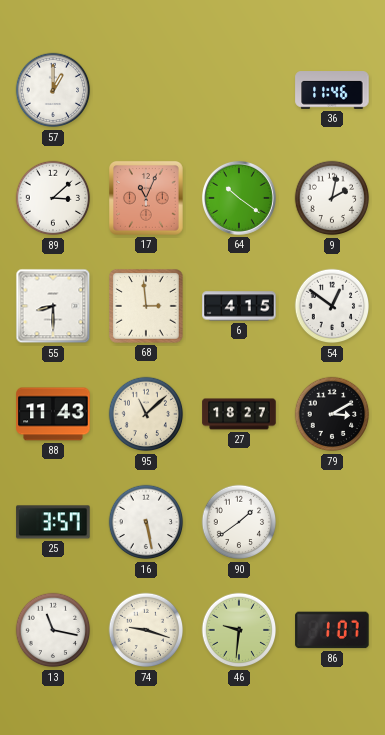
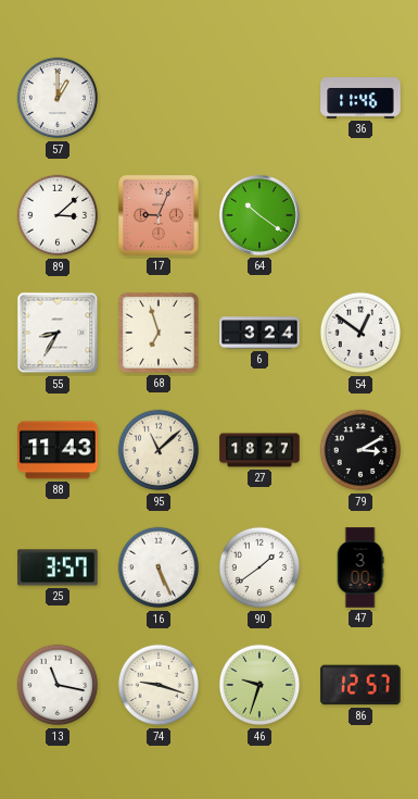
17: 11:04 -> 9:04
9: 2:02 -> none
55: 8:30 -> 8:35
68: 2:59 -> 6:57
6: 4:15 -> 3:24
16: 5:28 -> 5:26
47: none -> 3:00
46: 9:31 -> 9:33
86: 1:07 -> 12:57
